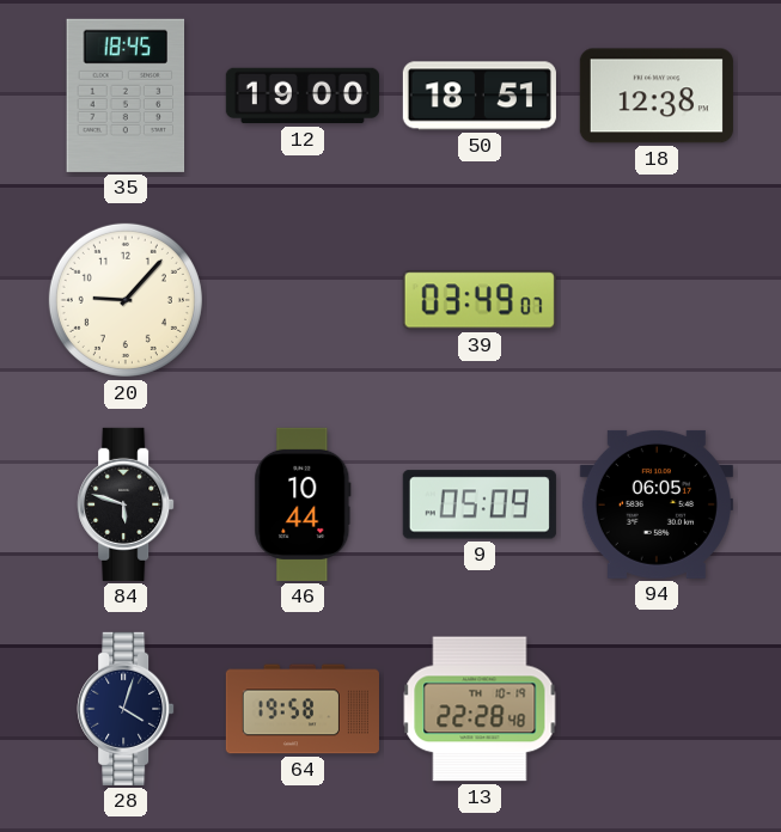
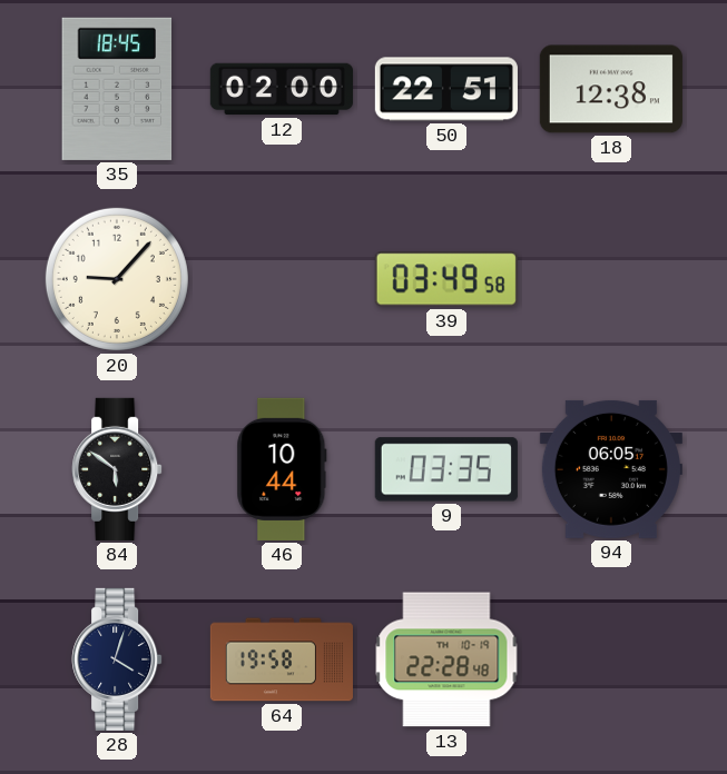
12: 19:00 -> 02:00
50: 18:51 -> 22:51
39: 03:49:07 -> 03:49:58
84: 5:48 -> 5:51
9: 05:09 -> 03:35
